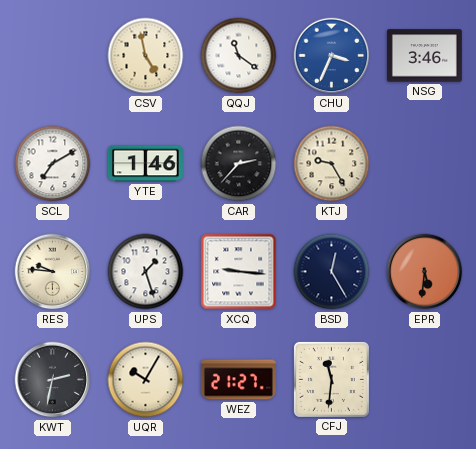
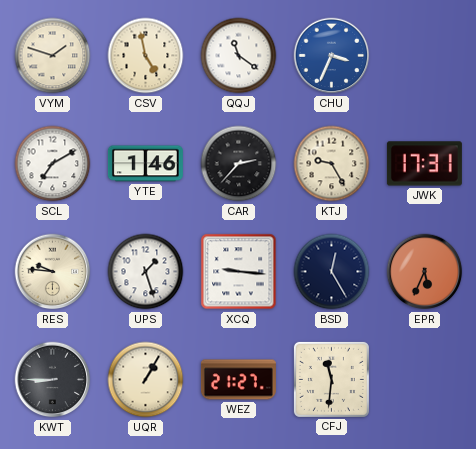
VYM: none -> 1:48
NSG: 3:46 -> none
JWK: none -> 17:31
EPR: 5:31 -> 5:34
KWT: 2:32 -> 8:45
UQR: 10:05 -> 1:05
